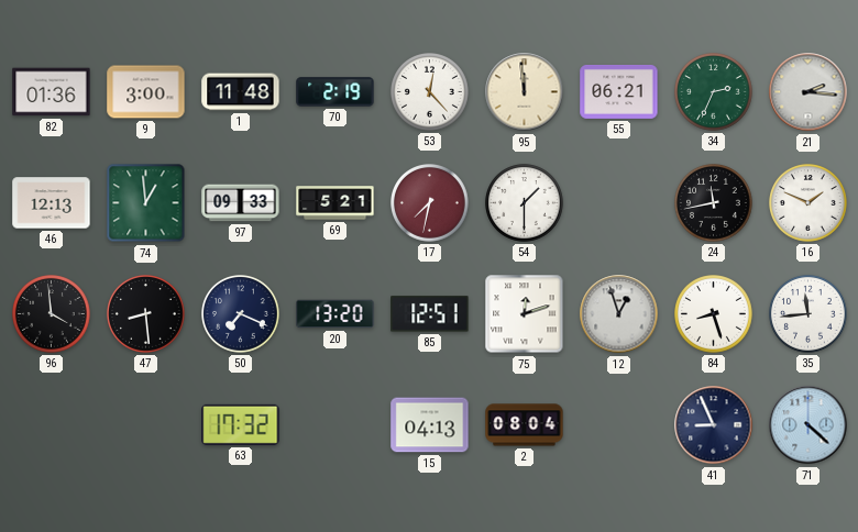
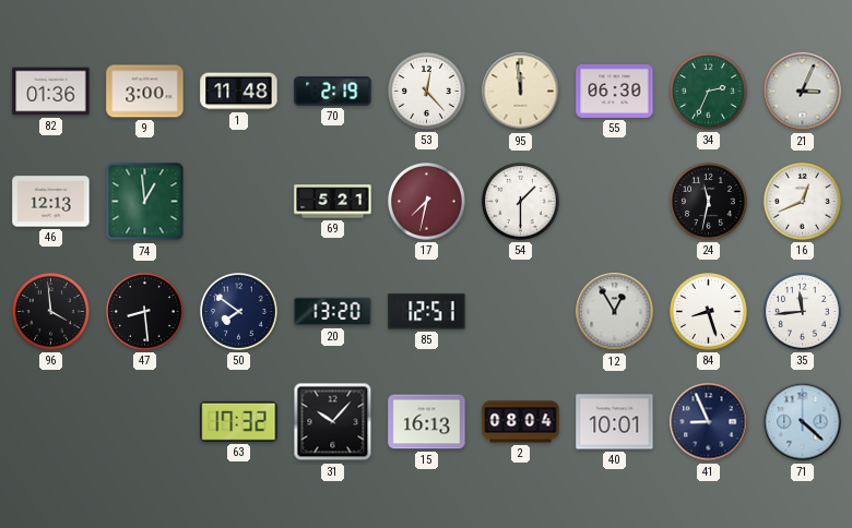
55: 06:21 -> 06:30
21: 2:16 -> 3:04
97: 09:33 -> none
24: 11:43 -> 11:32
16: 1:49 -> 12:41
50: 7:19 -> 7:51
75: 12:12 -> none
12: 12:57 -> 12:55
31: none -> 10:07
15: 04:13 -> 16:13
40: none -> 10:01
